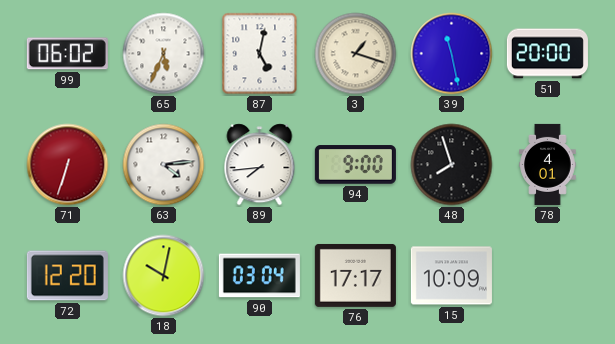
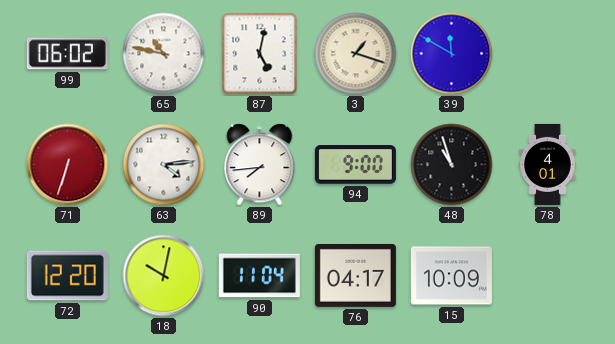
65: 5:34 -> 10:47
39: 11:28 -> 11:50
51: 20:00 -> none
48: 7:57 -> 10:57
90: 03:04 -> 11:04
76: 17:17 -> 04:17
